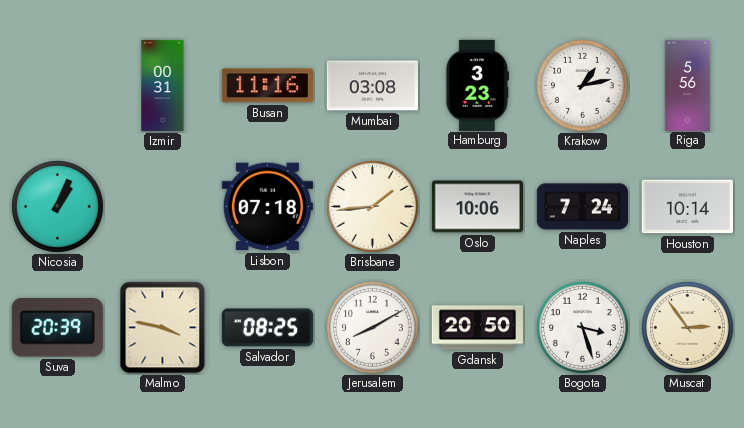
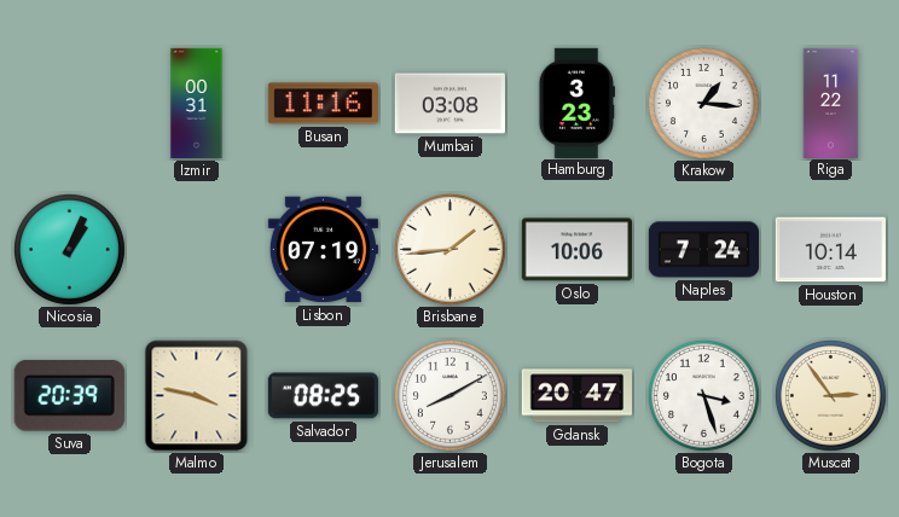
Krakow: 1:13 -> 1:16
Riga: 5:56 -> 11:22
Lisbon: 07:18 -> 07:19
Gdansk: 20:50 -> 20:47
